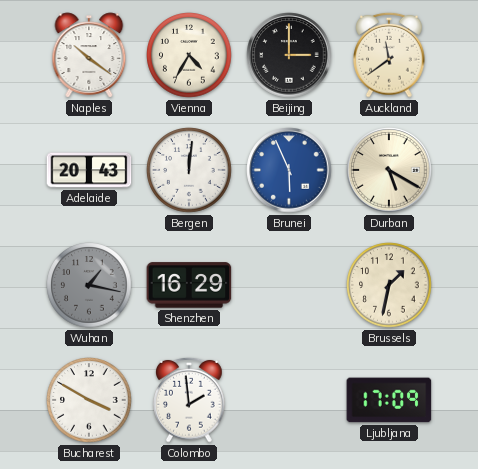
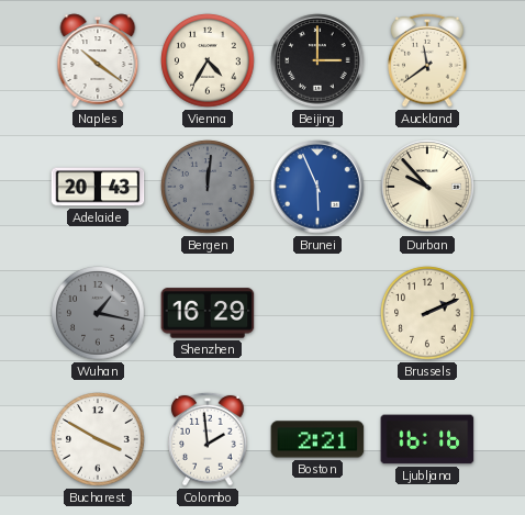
Bergen dial: white -> grey
Durban: 5:20 -> 9:53
Brussels: 1:32 -> 2:11
Boston: none -> 2:21
Ljubljana: 17:09 -> 16:16
